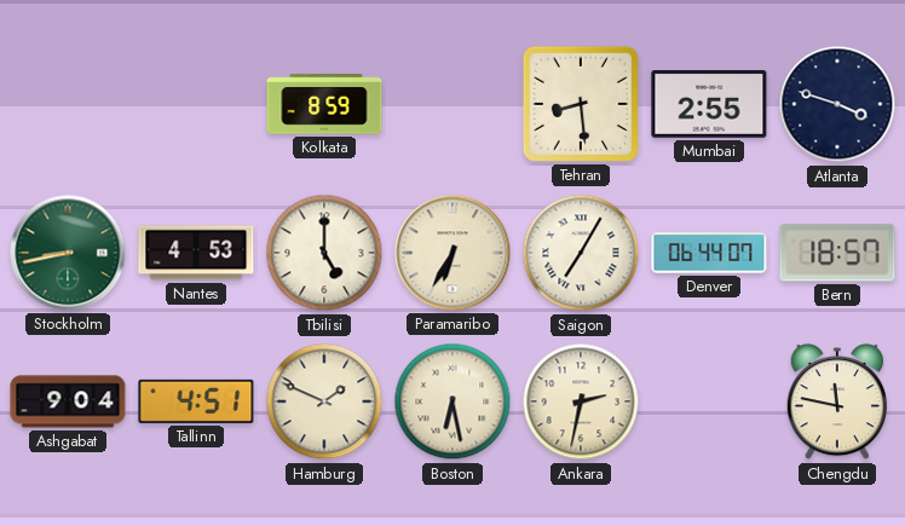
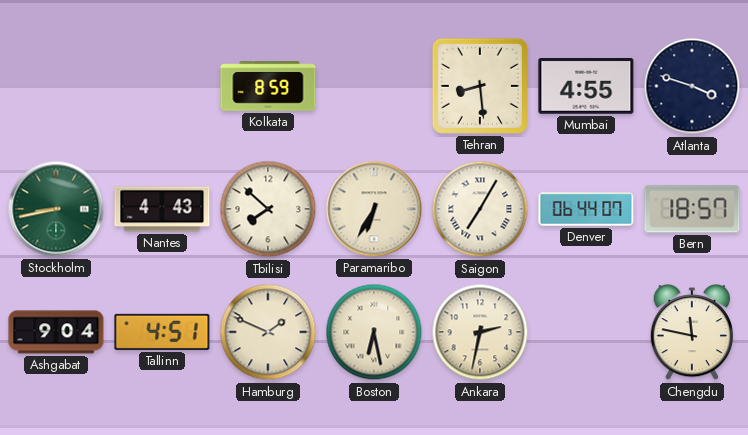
Mumbai: 2:55 -> 4:55
Nantes: 4:53 -> 4:43
Tbilisi: 5:00 -> 7:52
